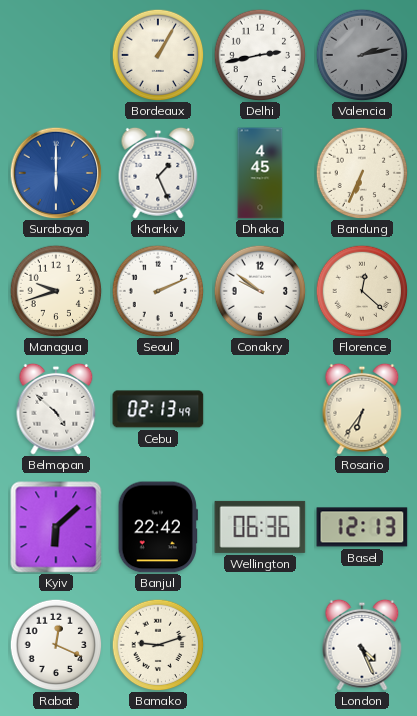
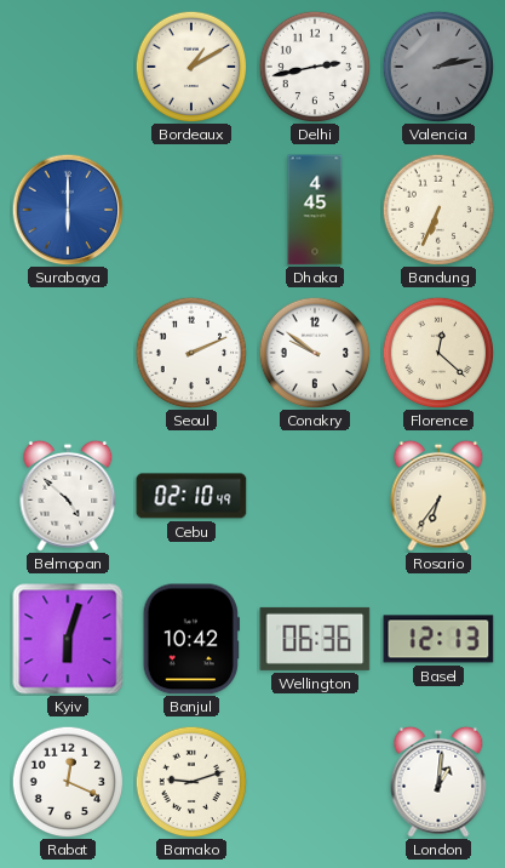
Bordeaux: 1:05 -> 1:10
Kharkiv: 1:26 -> none
Managua: 9:42 -> none
Cebu: 02:13 -> 02:10
Kyiv: 6:08 -> 6:03
Banjul: 22:42 -> 10:42
London: 4:26 -> 1:01
